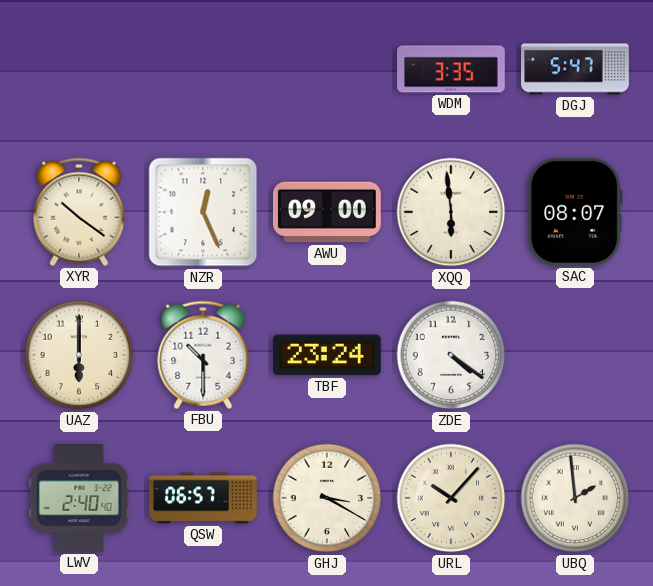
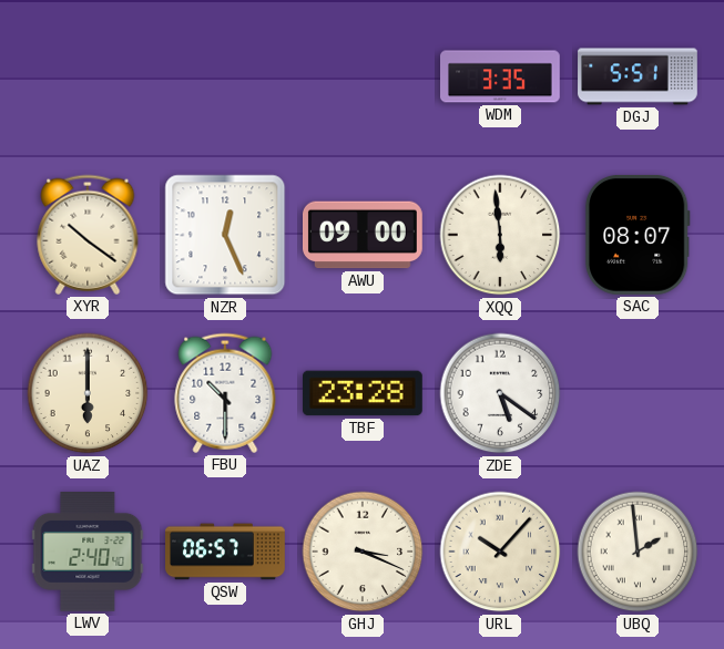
DGJ: 5:47 -> 5:51
TBF: 23:24 -> 23:28
ZDE: 4:21 -> 5:21
GHJ: 3:20 -> 3:19
